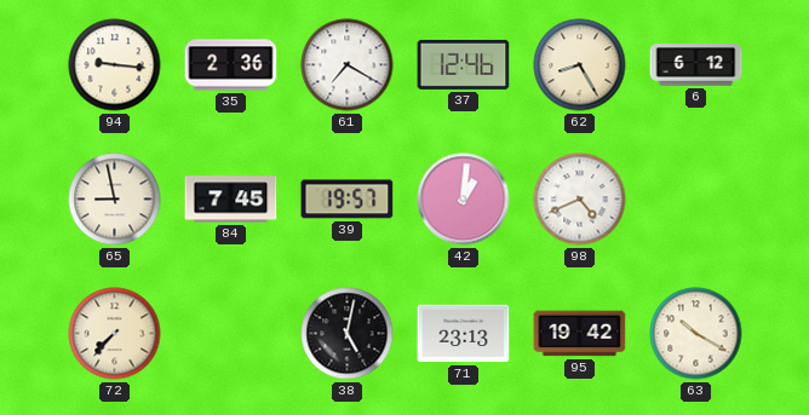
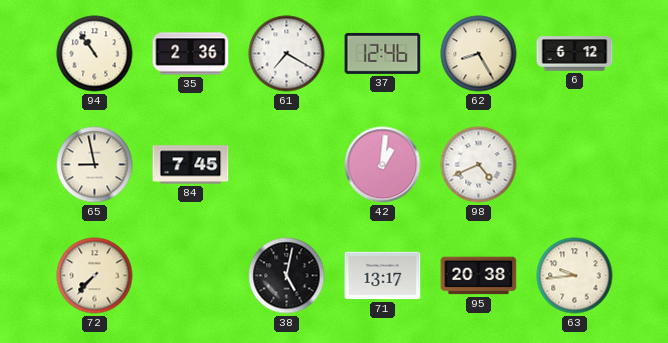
94: 9:16 -> 10:54
39: 19:57 -> none
71: 23:13 -> 13:17
95: 19:42 -> 20:38
63: 10:20 -> 9:44
